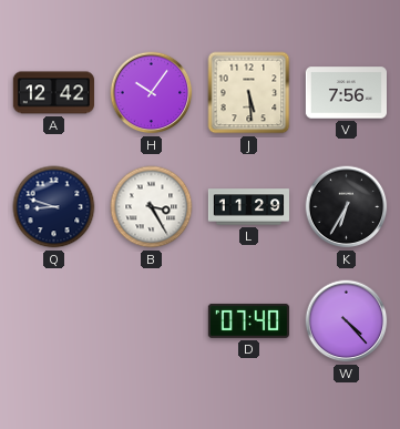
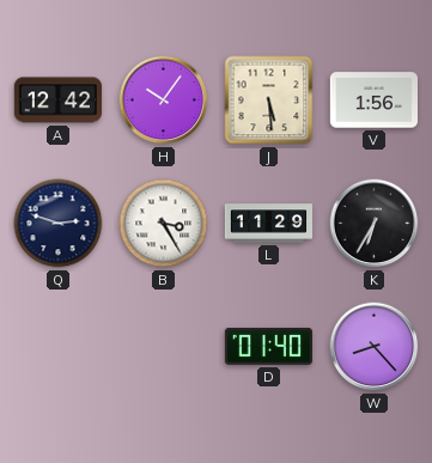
V: 7:56 -> 1:56
Q: 8:48 -> 2:48
D: 07:40 -> 01:40
W: 4:23 -> 8:23
